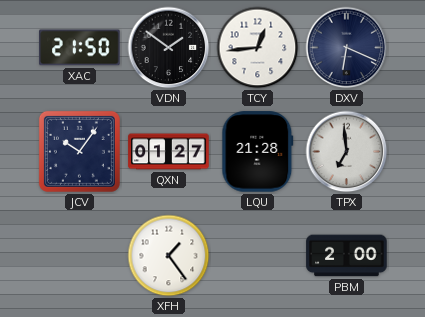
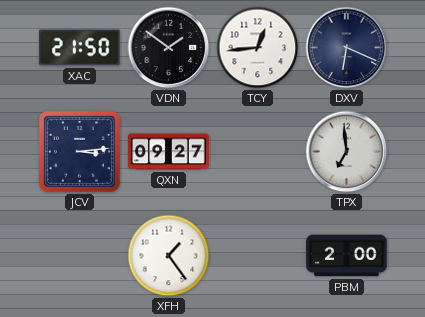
JCV: 10:06 -> 3:14
QXN: 01:27 -> 09:27
LQU: 21:28 -> none
